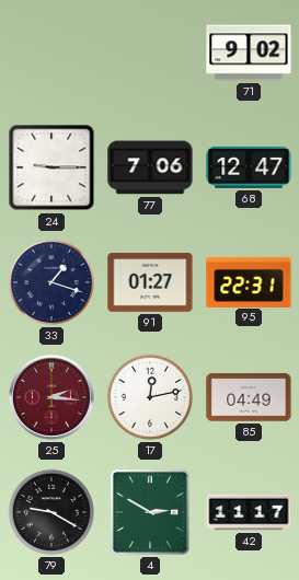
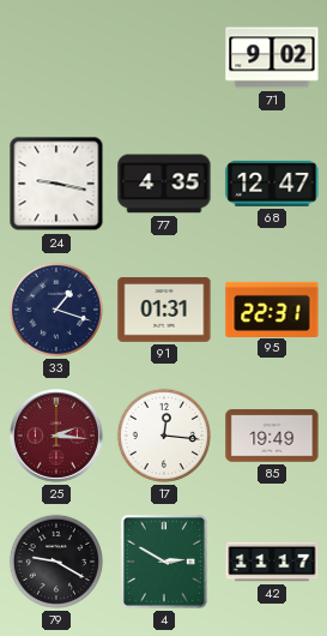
24: 9:15 -> 9:17
77: 7:06 -> 4:35
91: 01:27 -> 01:31
17: 12:13 -> 12:16
85: 04:49 -> 19:49
